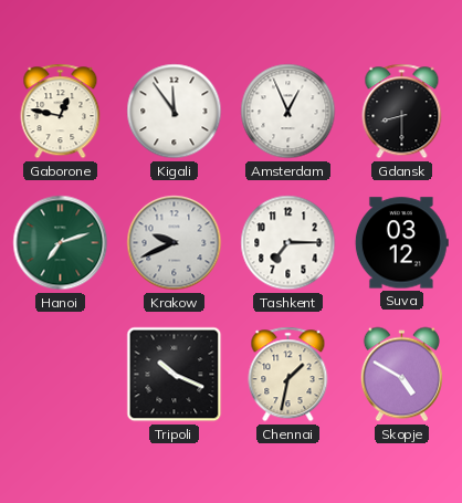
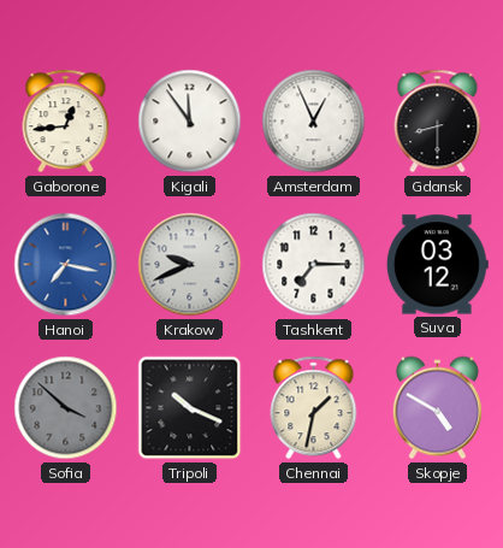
Gaborone: 12:47 -> 12:44
Hanoi: 7:12 -> 7:17
Hanoi dial: green -> blue
Sofia: none -> 3:52
